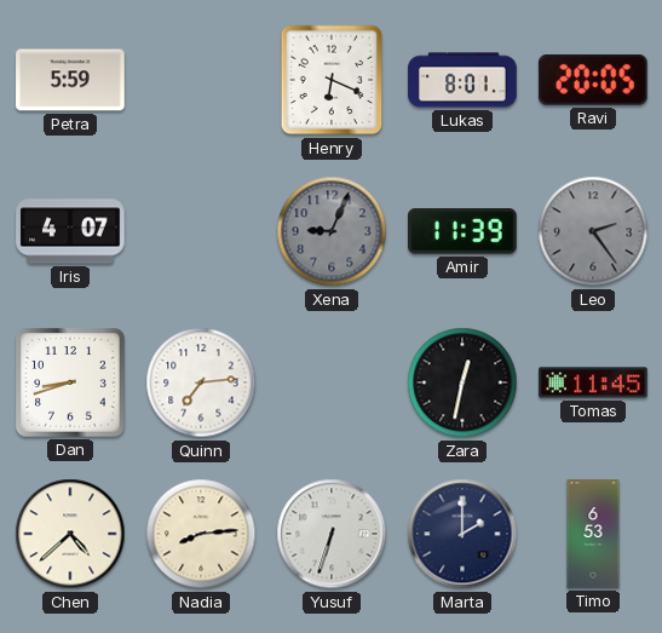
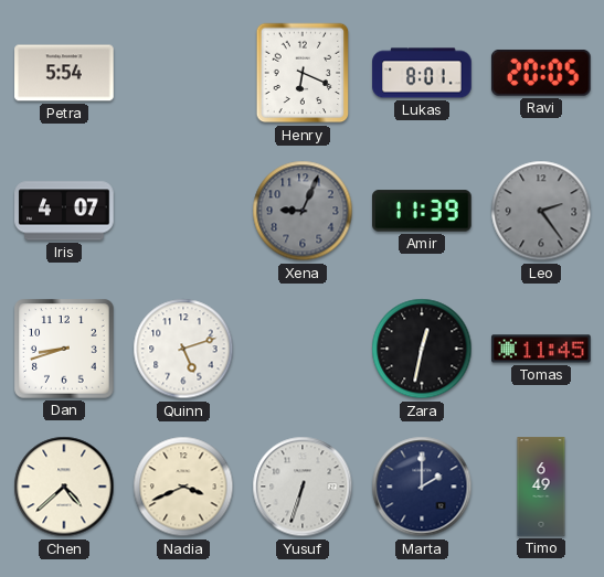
Petra: 5:59 -> 5:54
Quinn: 7:14 -> 5:12
Nadia: 8:14 -> 3:41
Timo: 6:53 -> 6:49
